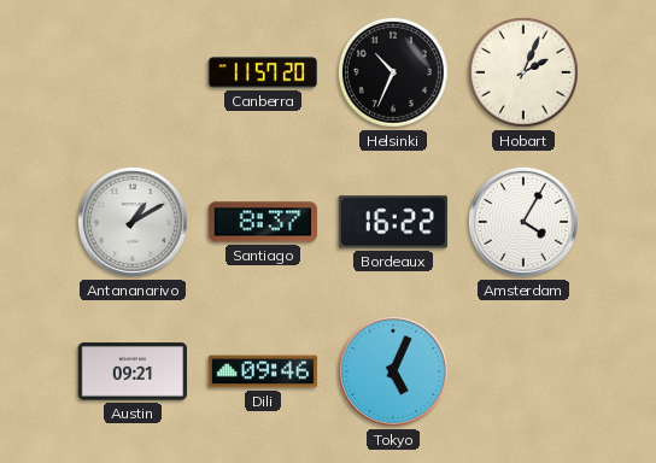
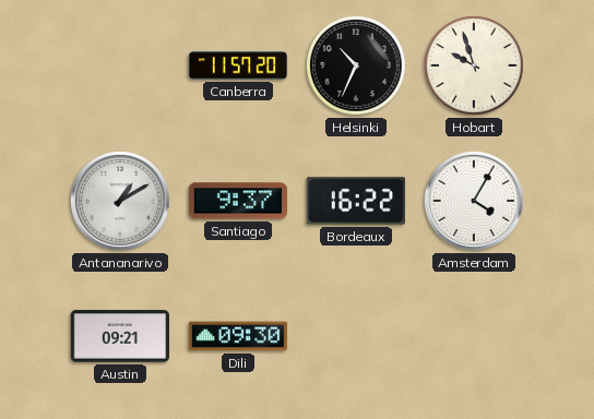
Hobart: 2:04 -> 9:57
Santiago: 8:37 -> 9:37
Dili: 09:46 -> 09:30
Tokyo: 5:04 -> none
